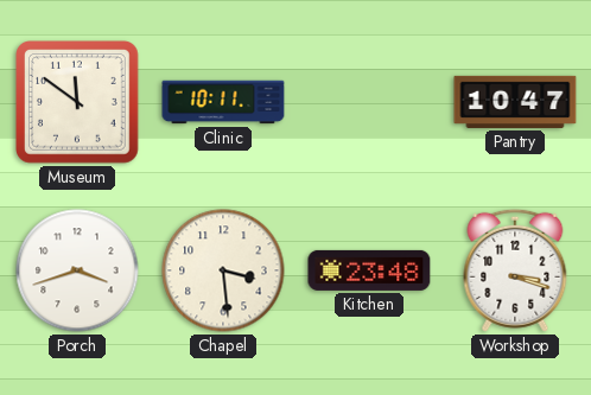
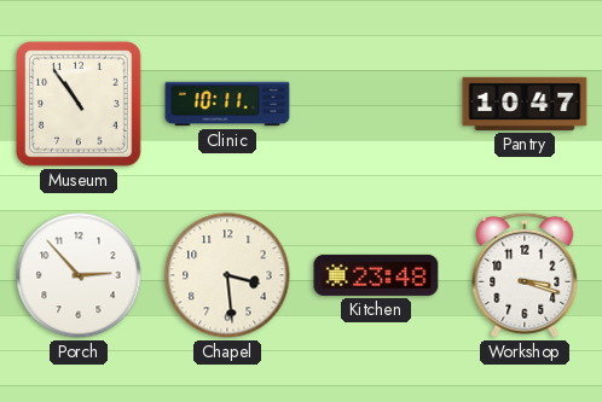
Museum: 11:51 -> 10:54
Porch: 3:42 -> 2:53
